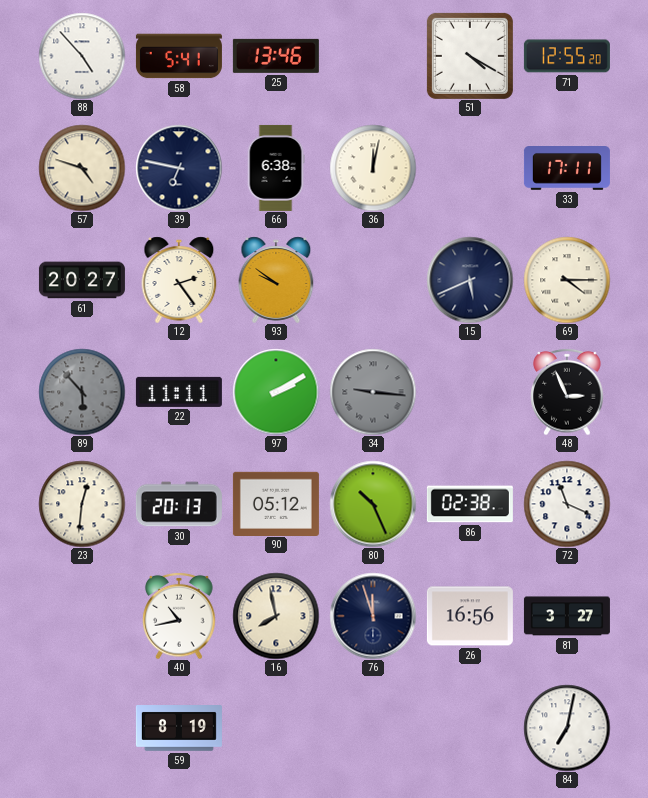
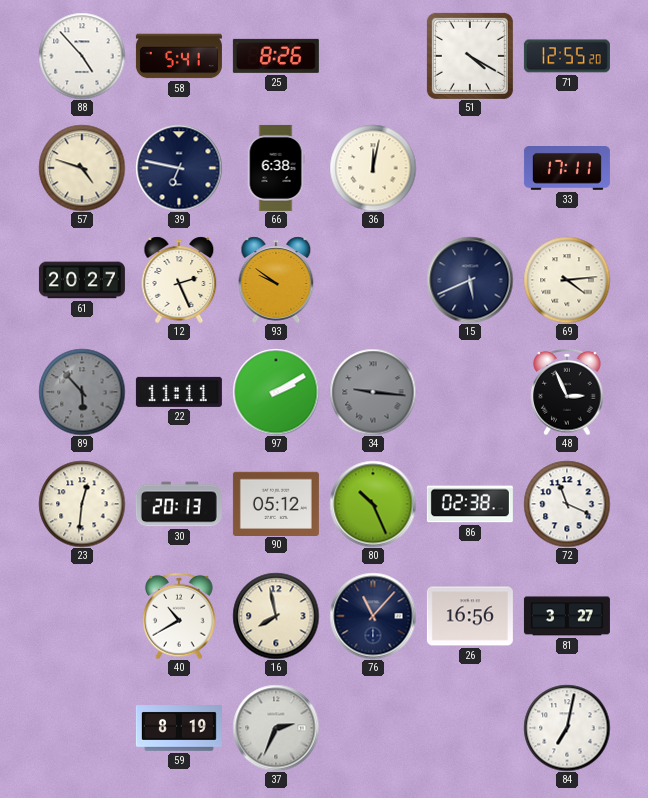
25: 13:46 -> 8:26
12: 2:24 -> 2:26
69: 4:15 -> 4:14
40: 10:43 -> 10:40
76: 11:57 -> 11:07
37: none -> 2:34
